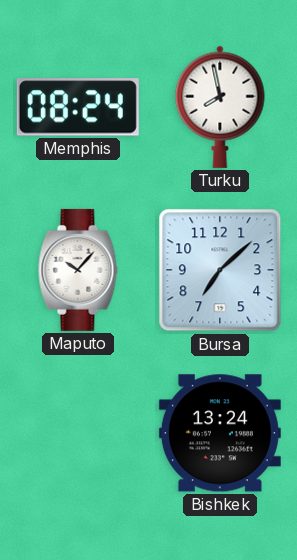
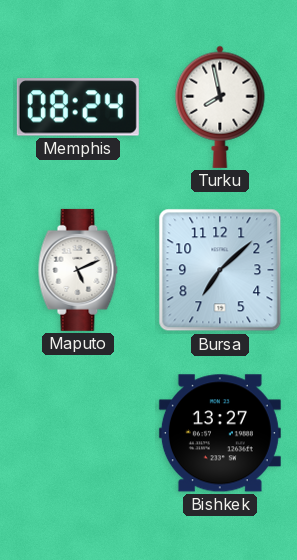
Maputo: 10:07 -> 5:11
Bishkek: 13:24 -> 13:27
